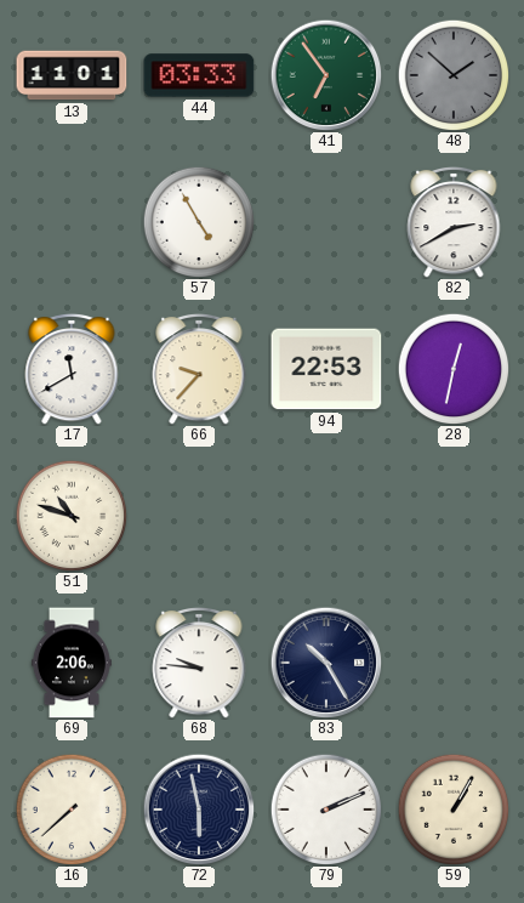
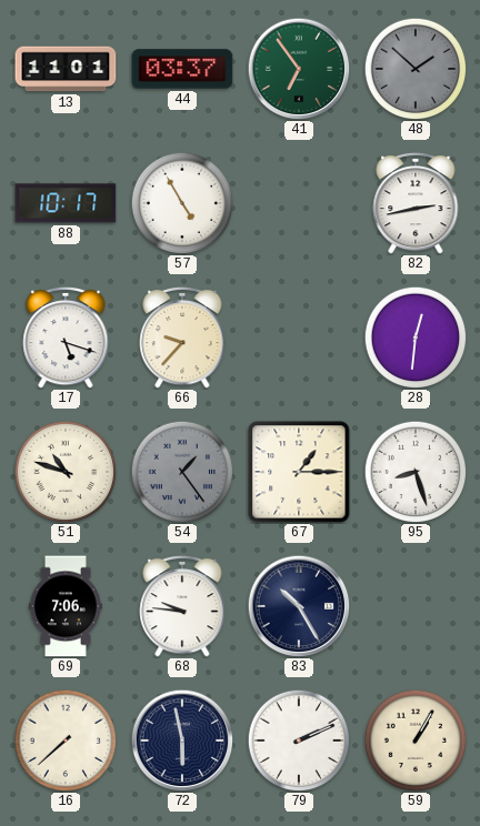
44: 03:33 -> 03:37
88: none -> 10:17
82: 2:40 -> 2:43
17: 11:40 -> 5:18
94: 22:53 -> none
28: 12:32 -> 12:31
54: none -> 1:24
67: none -> 1:15
95: none -> 8:27
69: 2:06 -> 7:06
